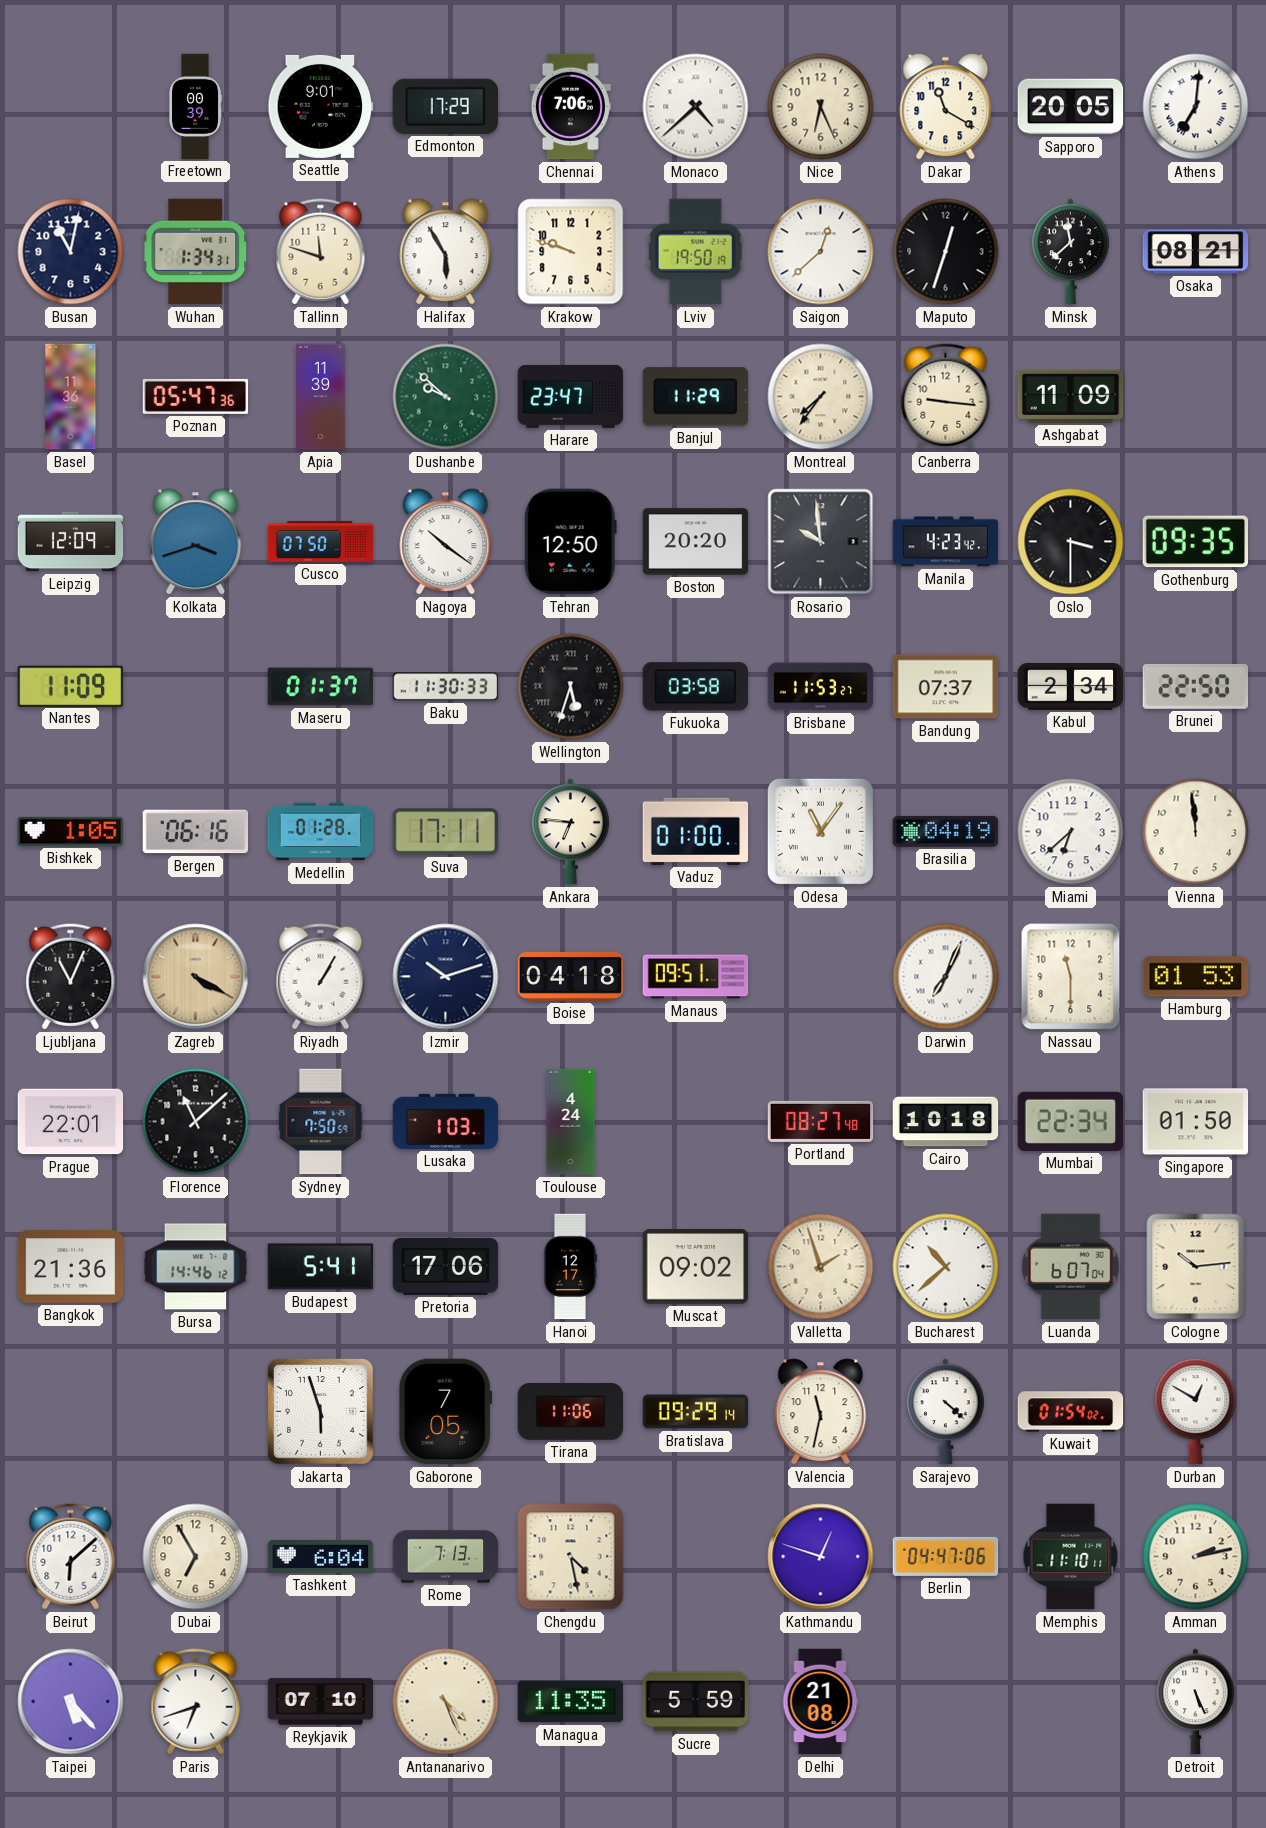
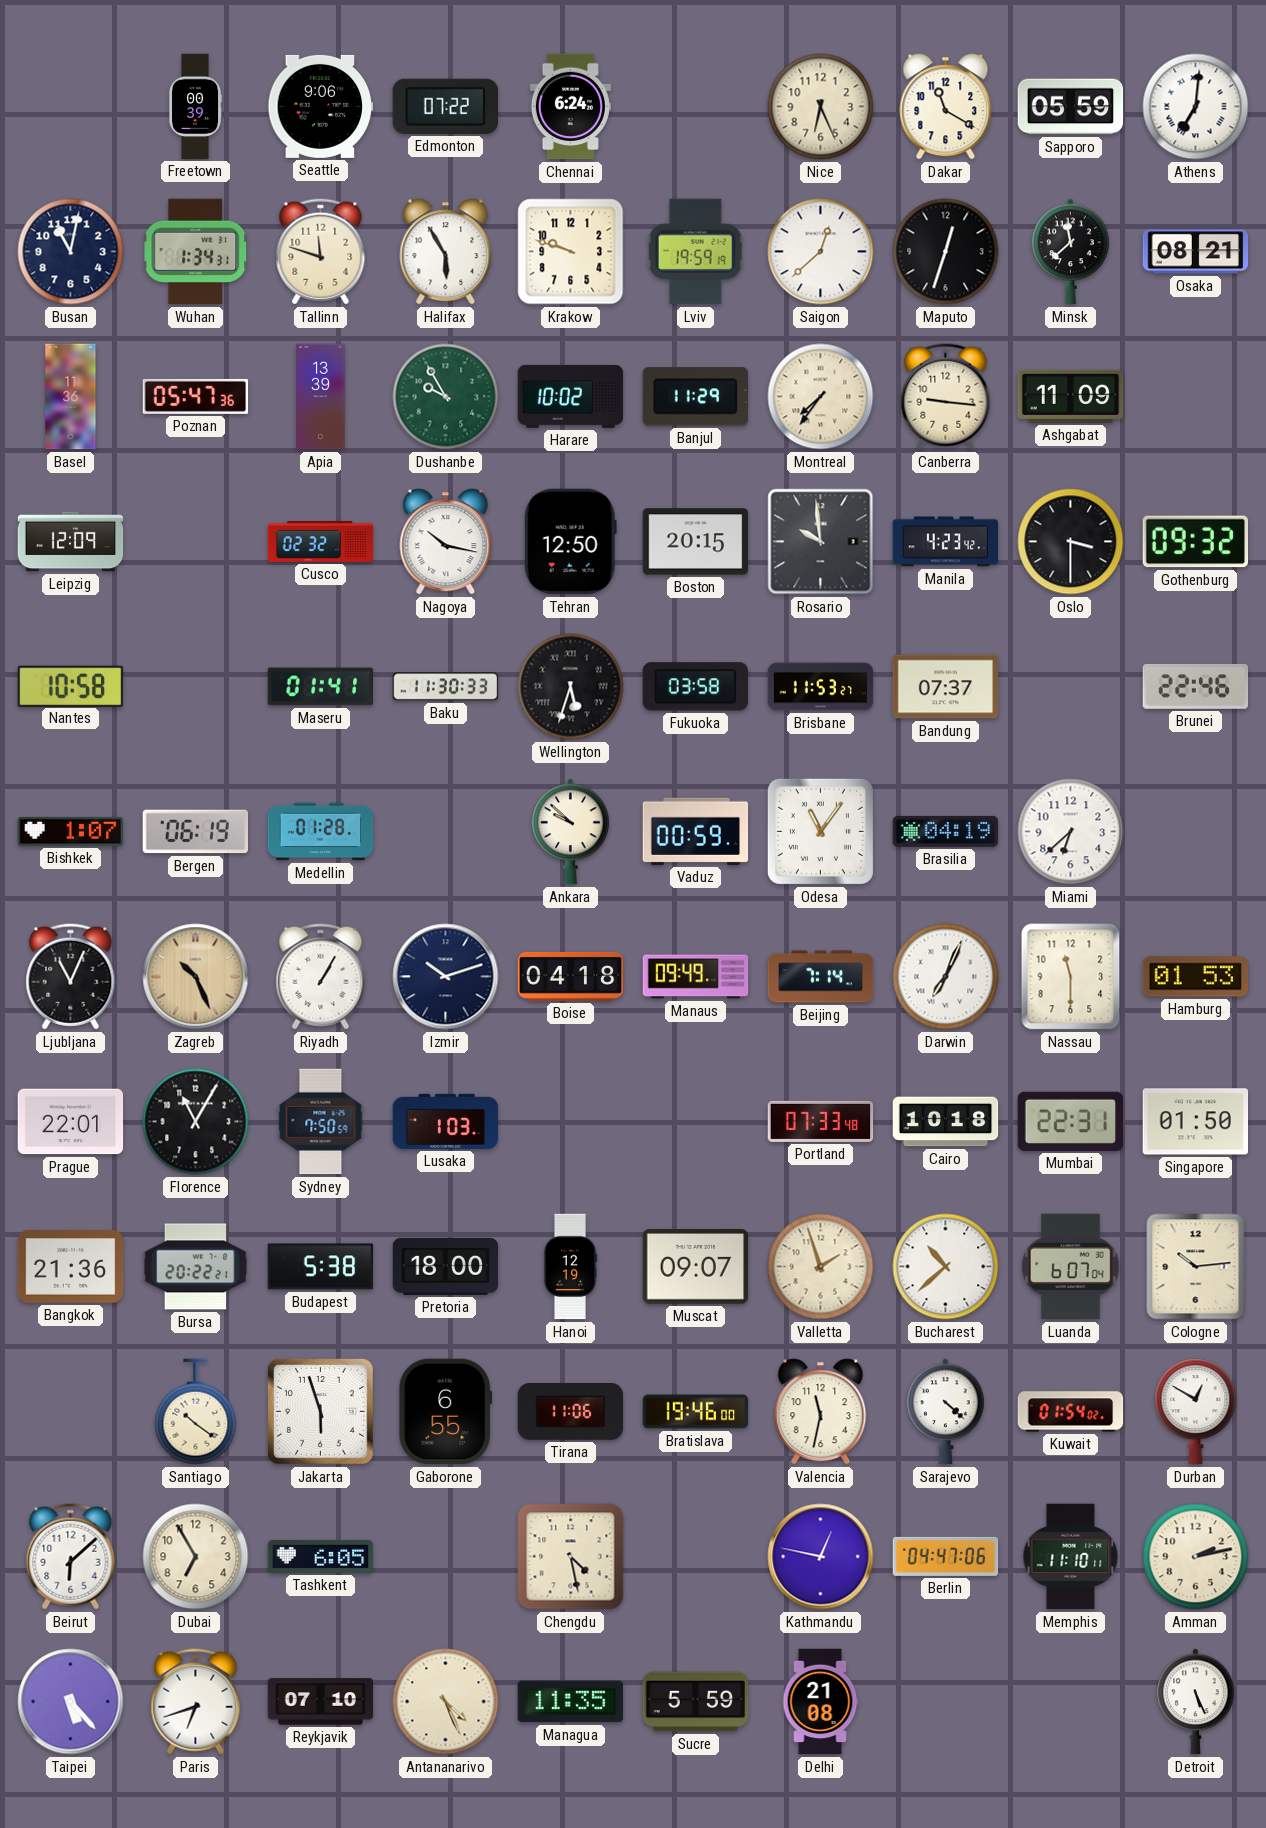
Seattle: 9:01 -> 9:06
Edmonton: 17:29 -> 07:22
Chennai: 7:06 -> 6:24
Monaco: 4:38 -> none
Sapporo: 20:05 -> 05:59
Lviv: 19:50 -> 19:59
Apia: 11:39 -> 13:39
Dushanbe: 9:52 -> 9:55
Harare: 23:47 -> 10:02
Kolkata: 3:42 -> none
Cusco: 07:50 -> 02:32
Nagoya: 10:21 -> 10:17
Boston: 20:20 -> 20:15
Gothenburg: 09:35 -> 09:32
Nantes: 11:09 -> 10:58
Maseru: 01:37 -> 01:41
Kabul: 2:34 -> none
Brunei: 22:50 -> 22:46
Bishkek: 1:05 -> 1:07
Bergen: 06:16 -> 06:19
Suva: 17:11 -> none
Ankara: 6:46 -> 9:52
Vaduz: 01:00 -> 00:59
Vienna: 11:59 -> none
Zagreb: 4:20 -> 10:26
Manaus: 09:51 -> 09:49
Beijing: none -> 7:14
Florence: 11:08 -> 11:05
Toulouse: 4:24 -> none
Portland: 08:27 -> 07:33
Mumbai: 22:34 -> 22:31
Bursa: 14:46 -> 20:22
Budapest: 5:41 -> 5:38
Pretoria: 17:06 -> 18:00
Hanoi: 12:17 -> 12:19
Muscat: 09:02 -> 09:07
Santiago: none -> 10:21
Gaborone: 7:05 -> 6:55
Bratislava: 09:29 -> 19:46
Tashkent: 6:04 -> 6:05
Rome: 7:13 -> none
Kathmandu: 12:48 -> 12:47
